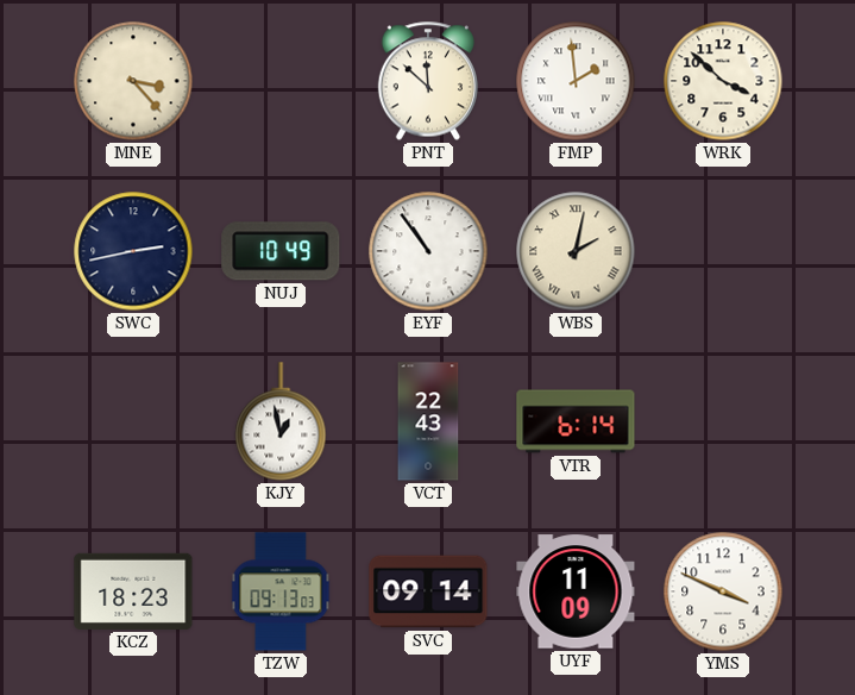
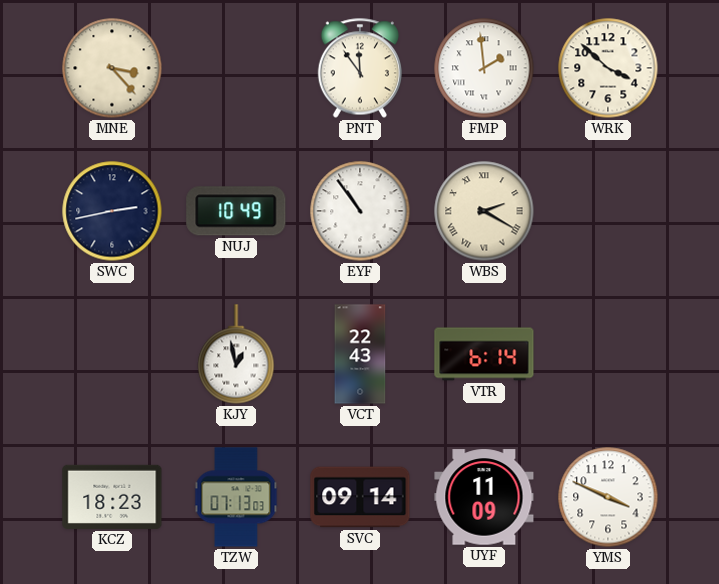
PNT: 11:52 -> 11:54
WBS: 2:02 -> 2:20
TZW: 09:13 -> 07:13
